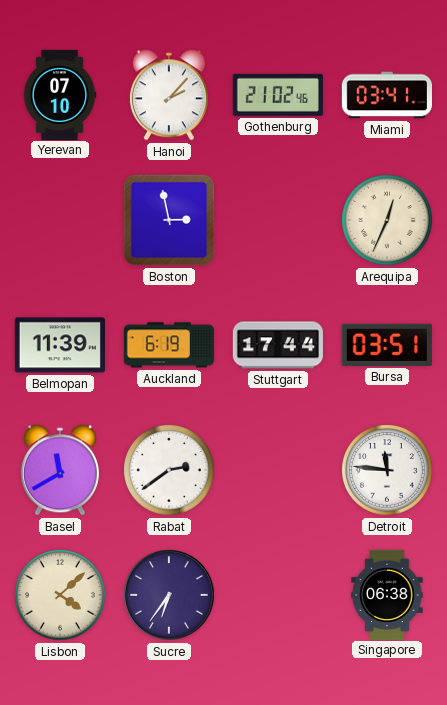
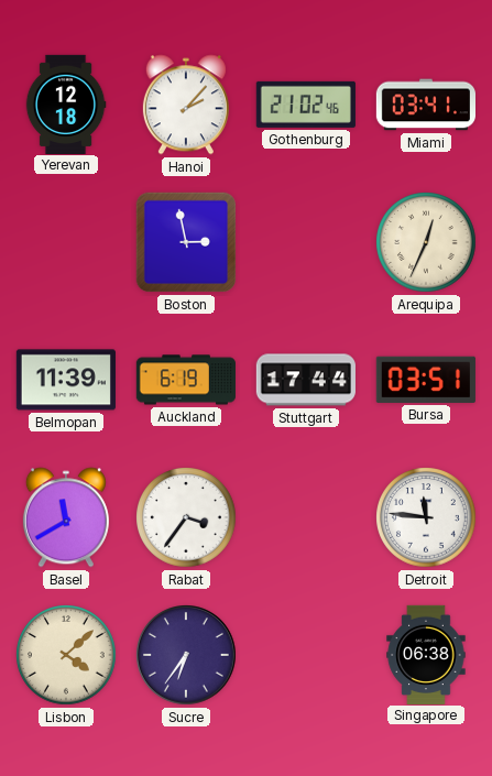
Yerevan: 07:10 -> 12:18
Rabat: 2:39 -> 3:36
